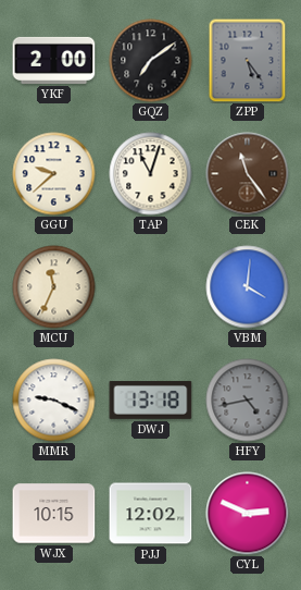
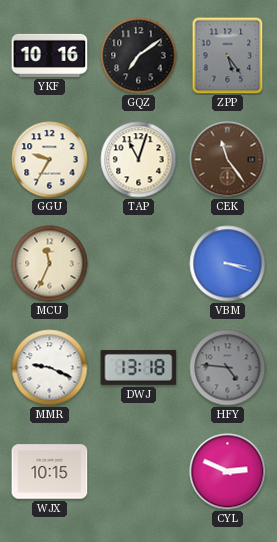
YKF: 2:00 -> 10:16
GGU: 9:38 -> 9:35
VBM: 4:01 -> 3:18
HFY: 4:43 -> 4:46
PJJ: 12:02 -> none
